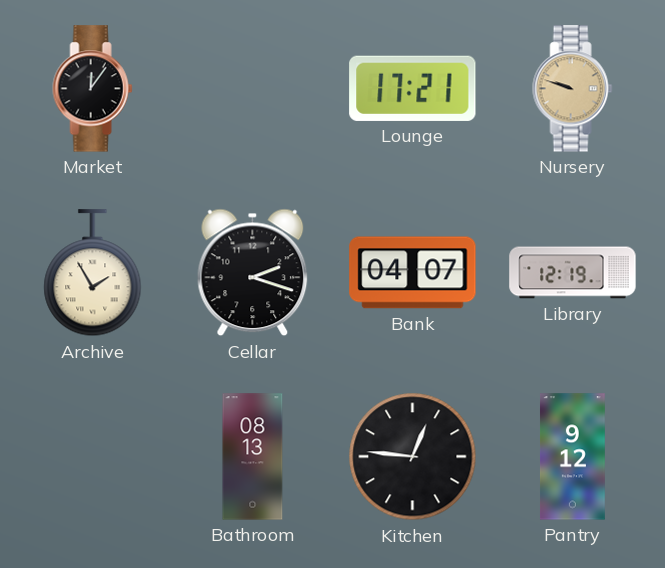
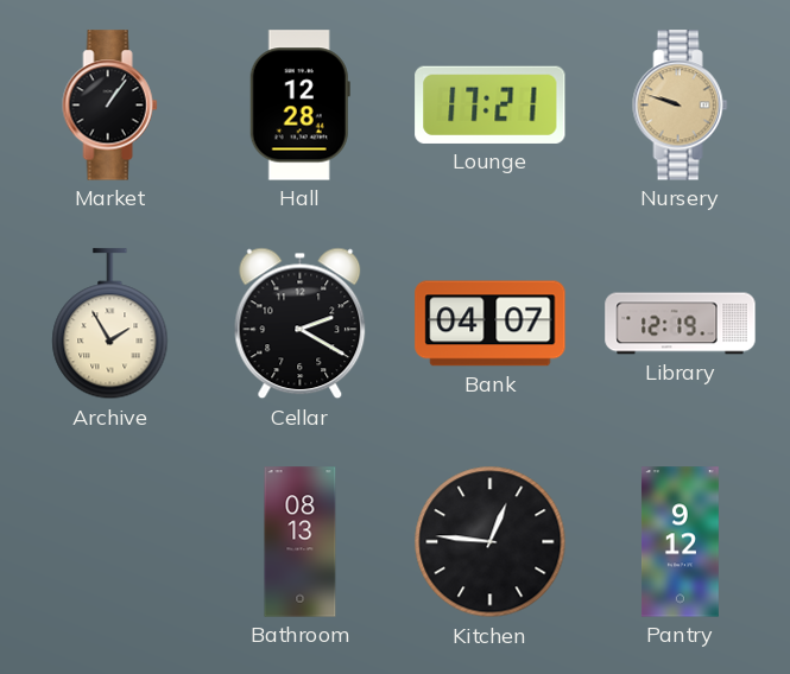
Market: 12:06 -> 1:06
Hall: none -> 12:28
Cellar: 2:18 -> 2:20
